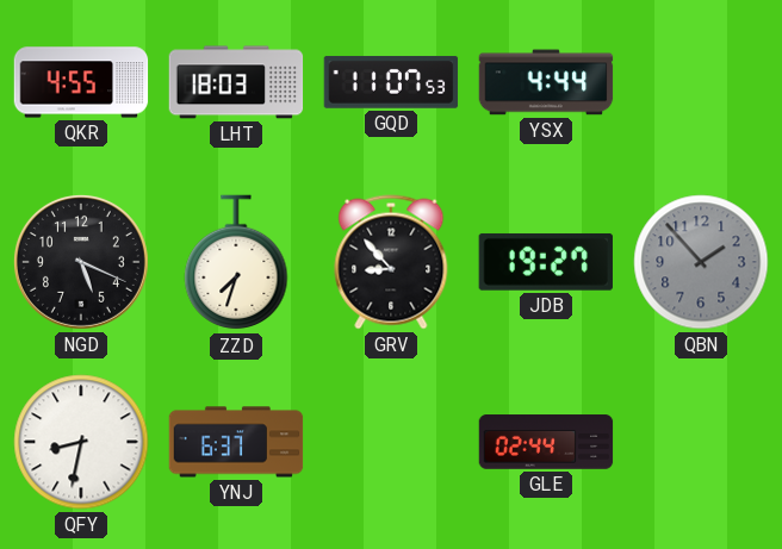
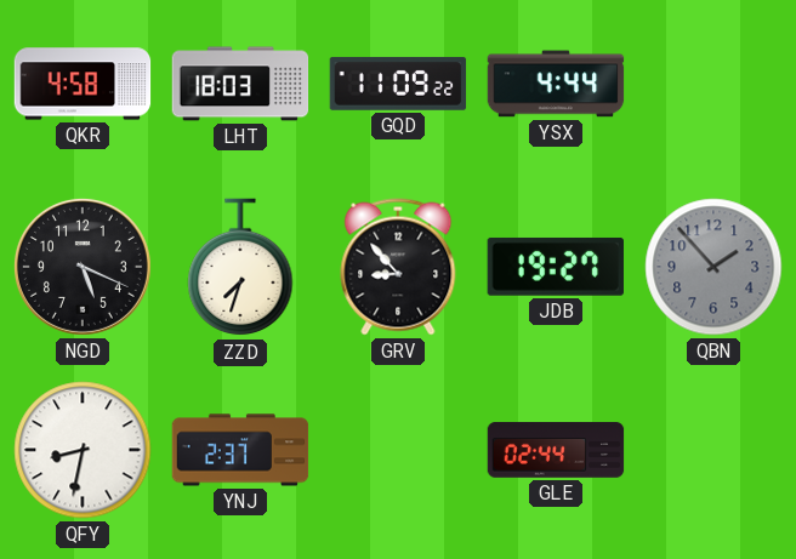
QKR: 4:55 -> 4:58
GQD: 11:07 -> 11:09
YNJ: 6:37 -> 2:37
